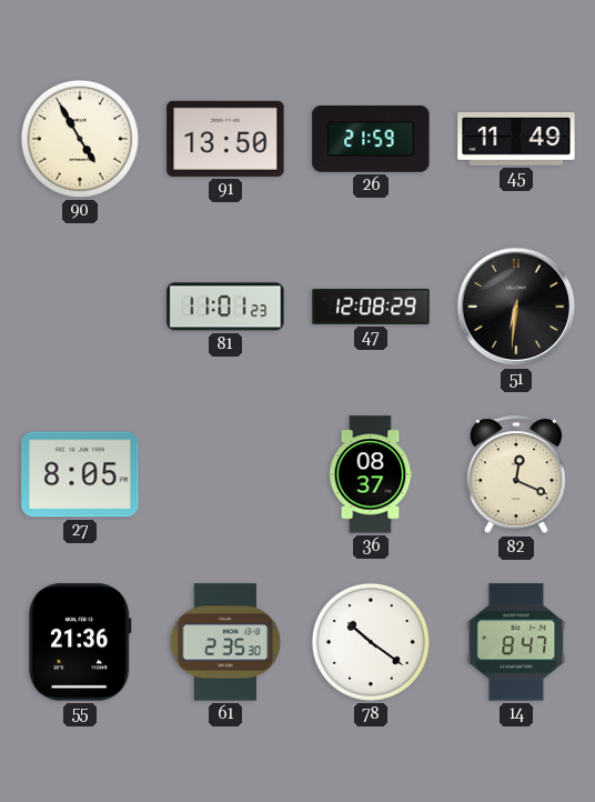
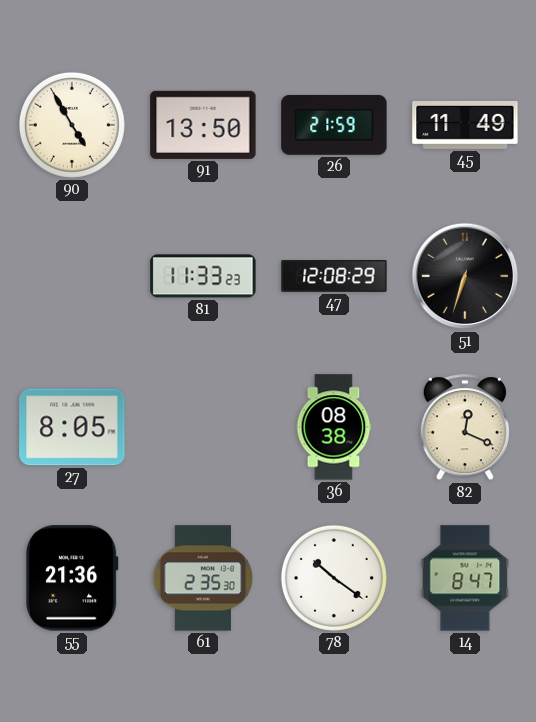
81: 11:01 -> 11:33
51: 6:31 -> 6:33
36: 08:37 -> 08:38
